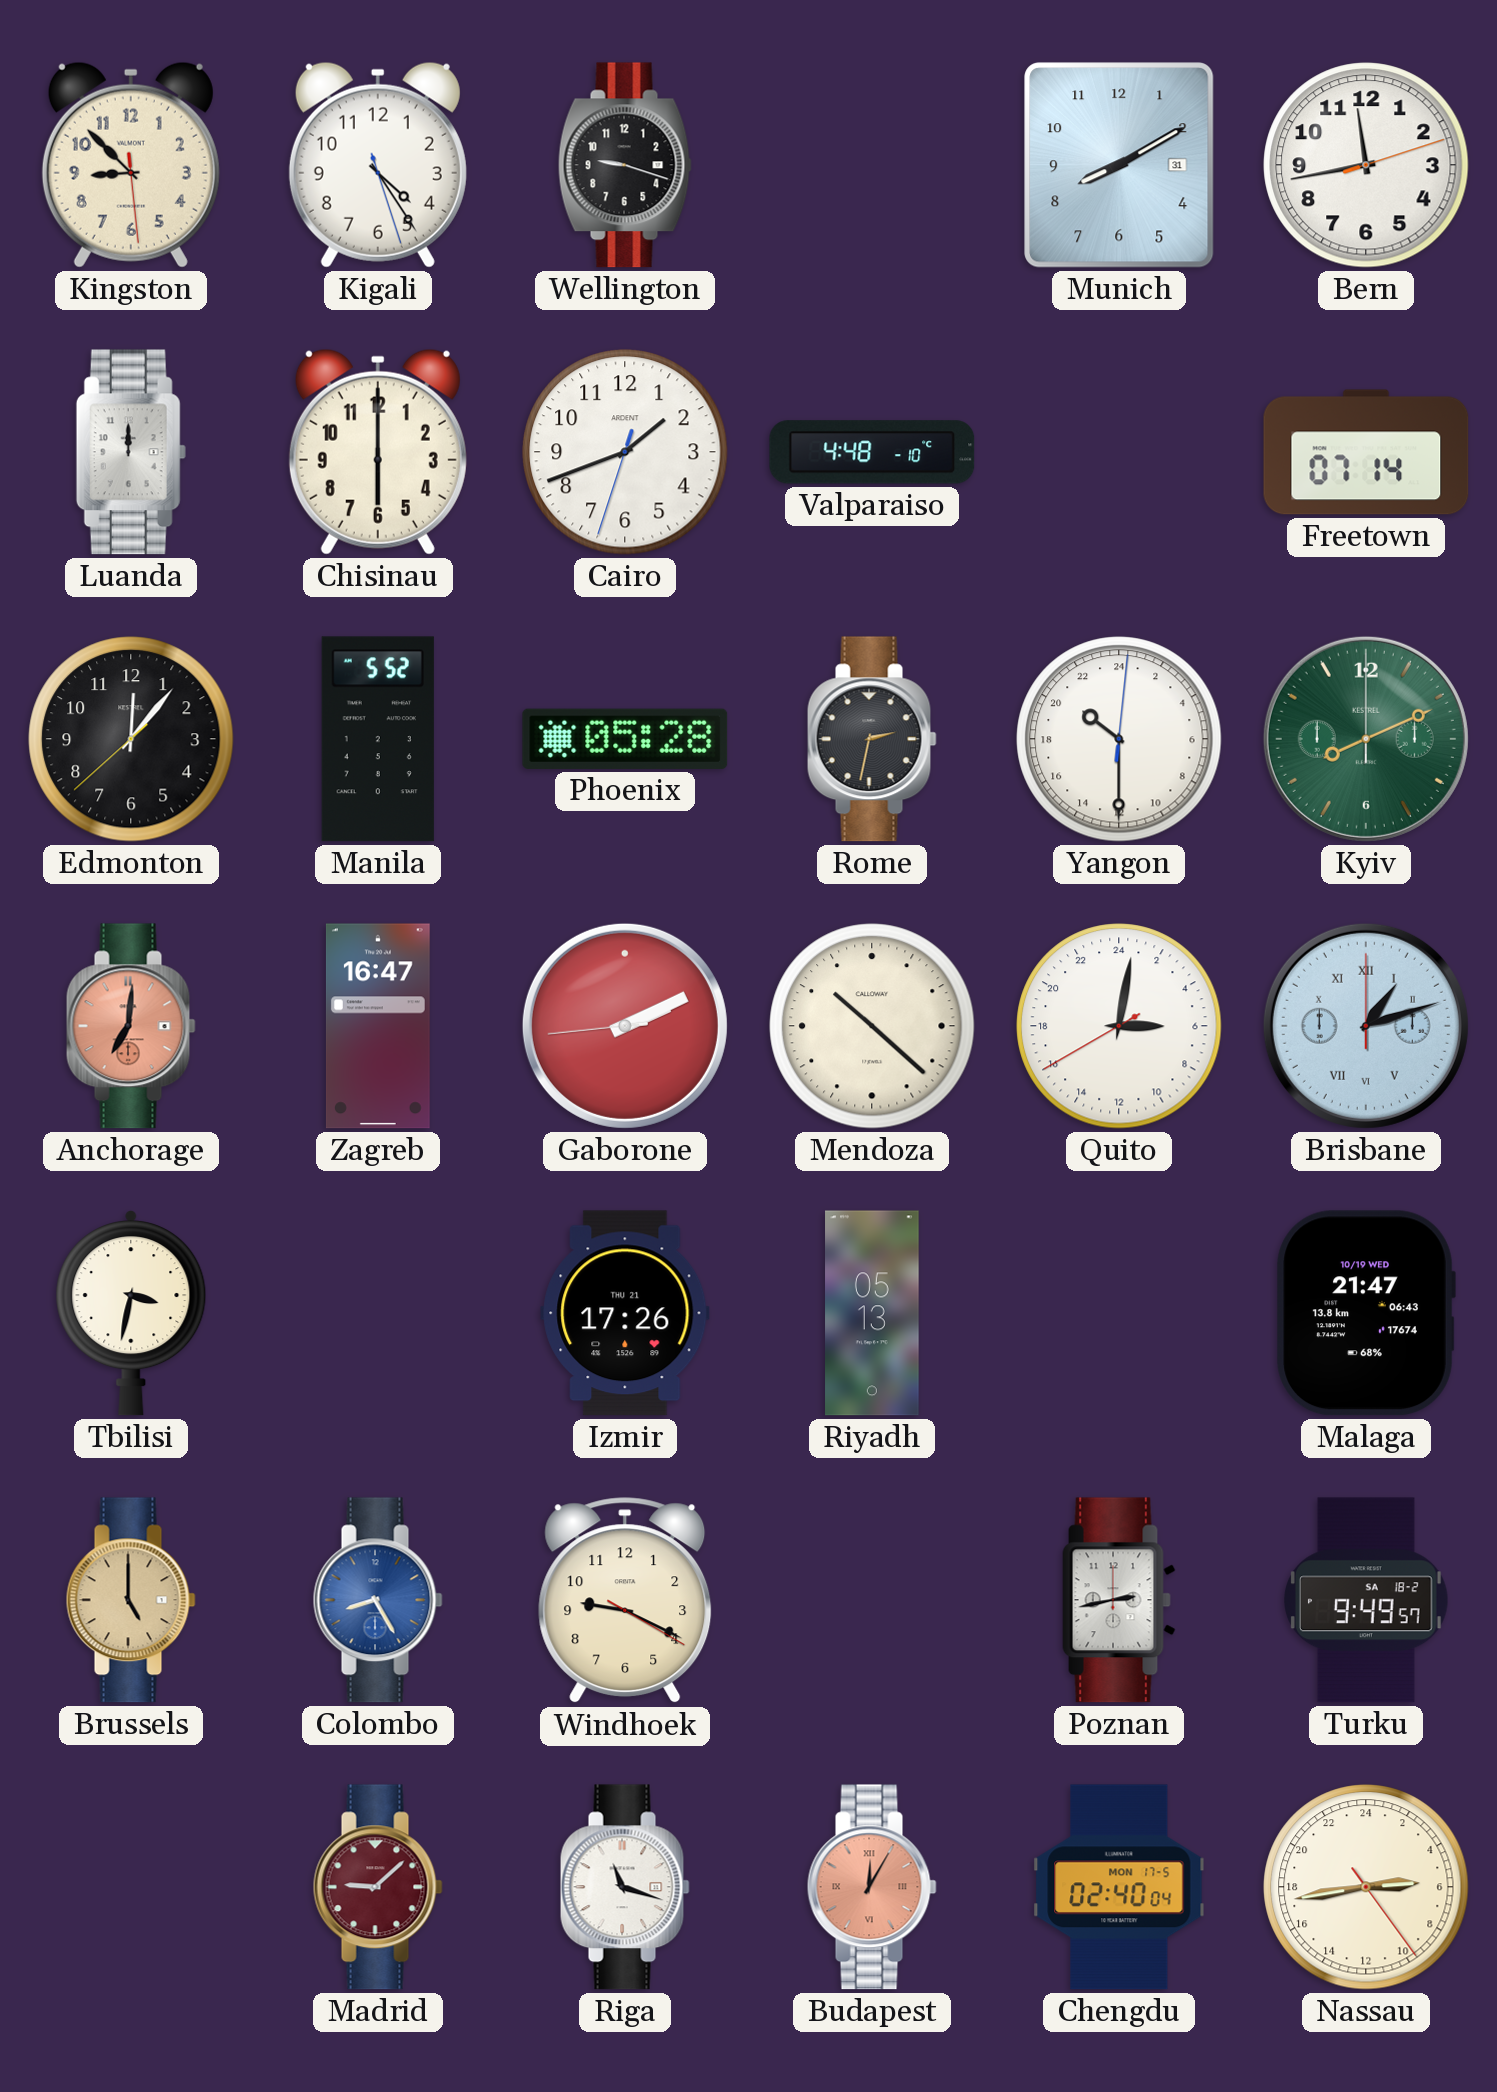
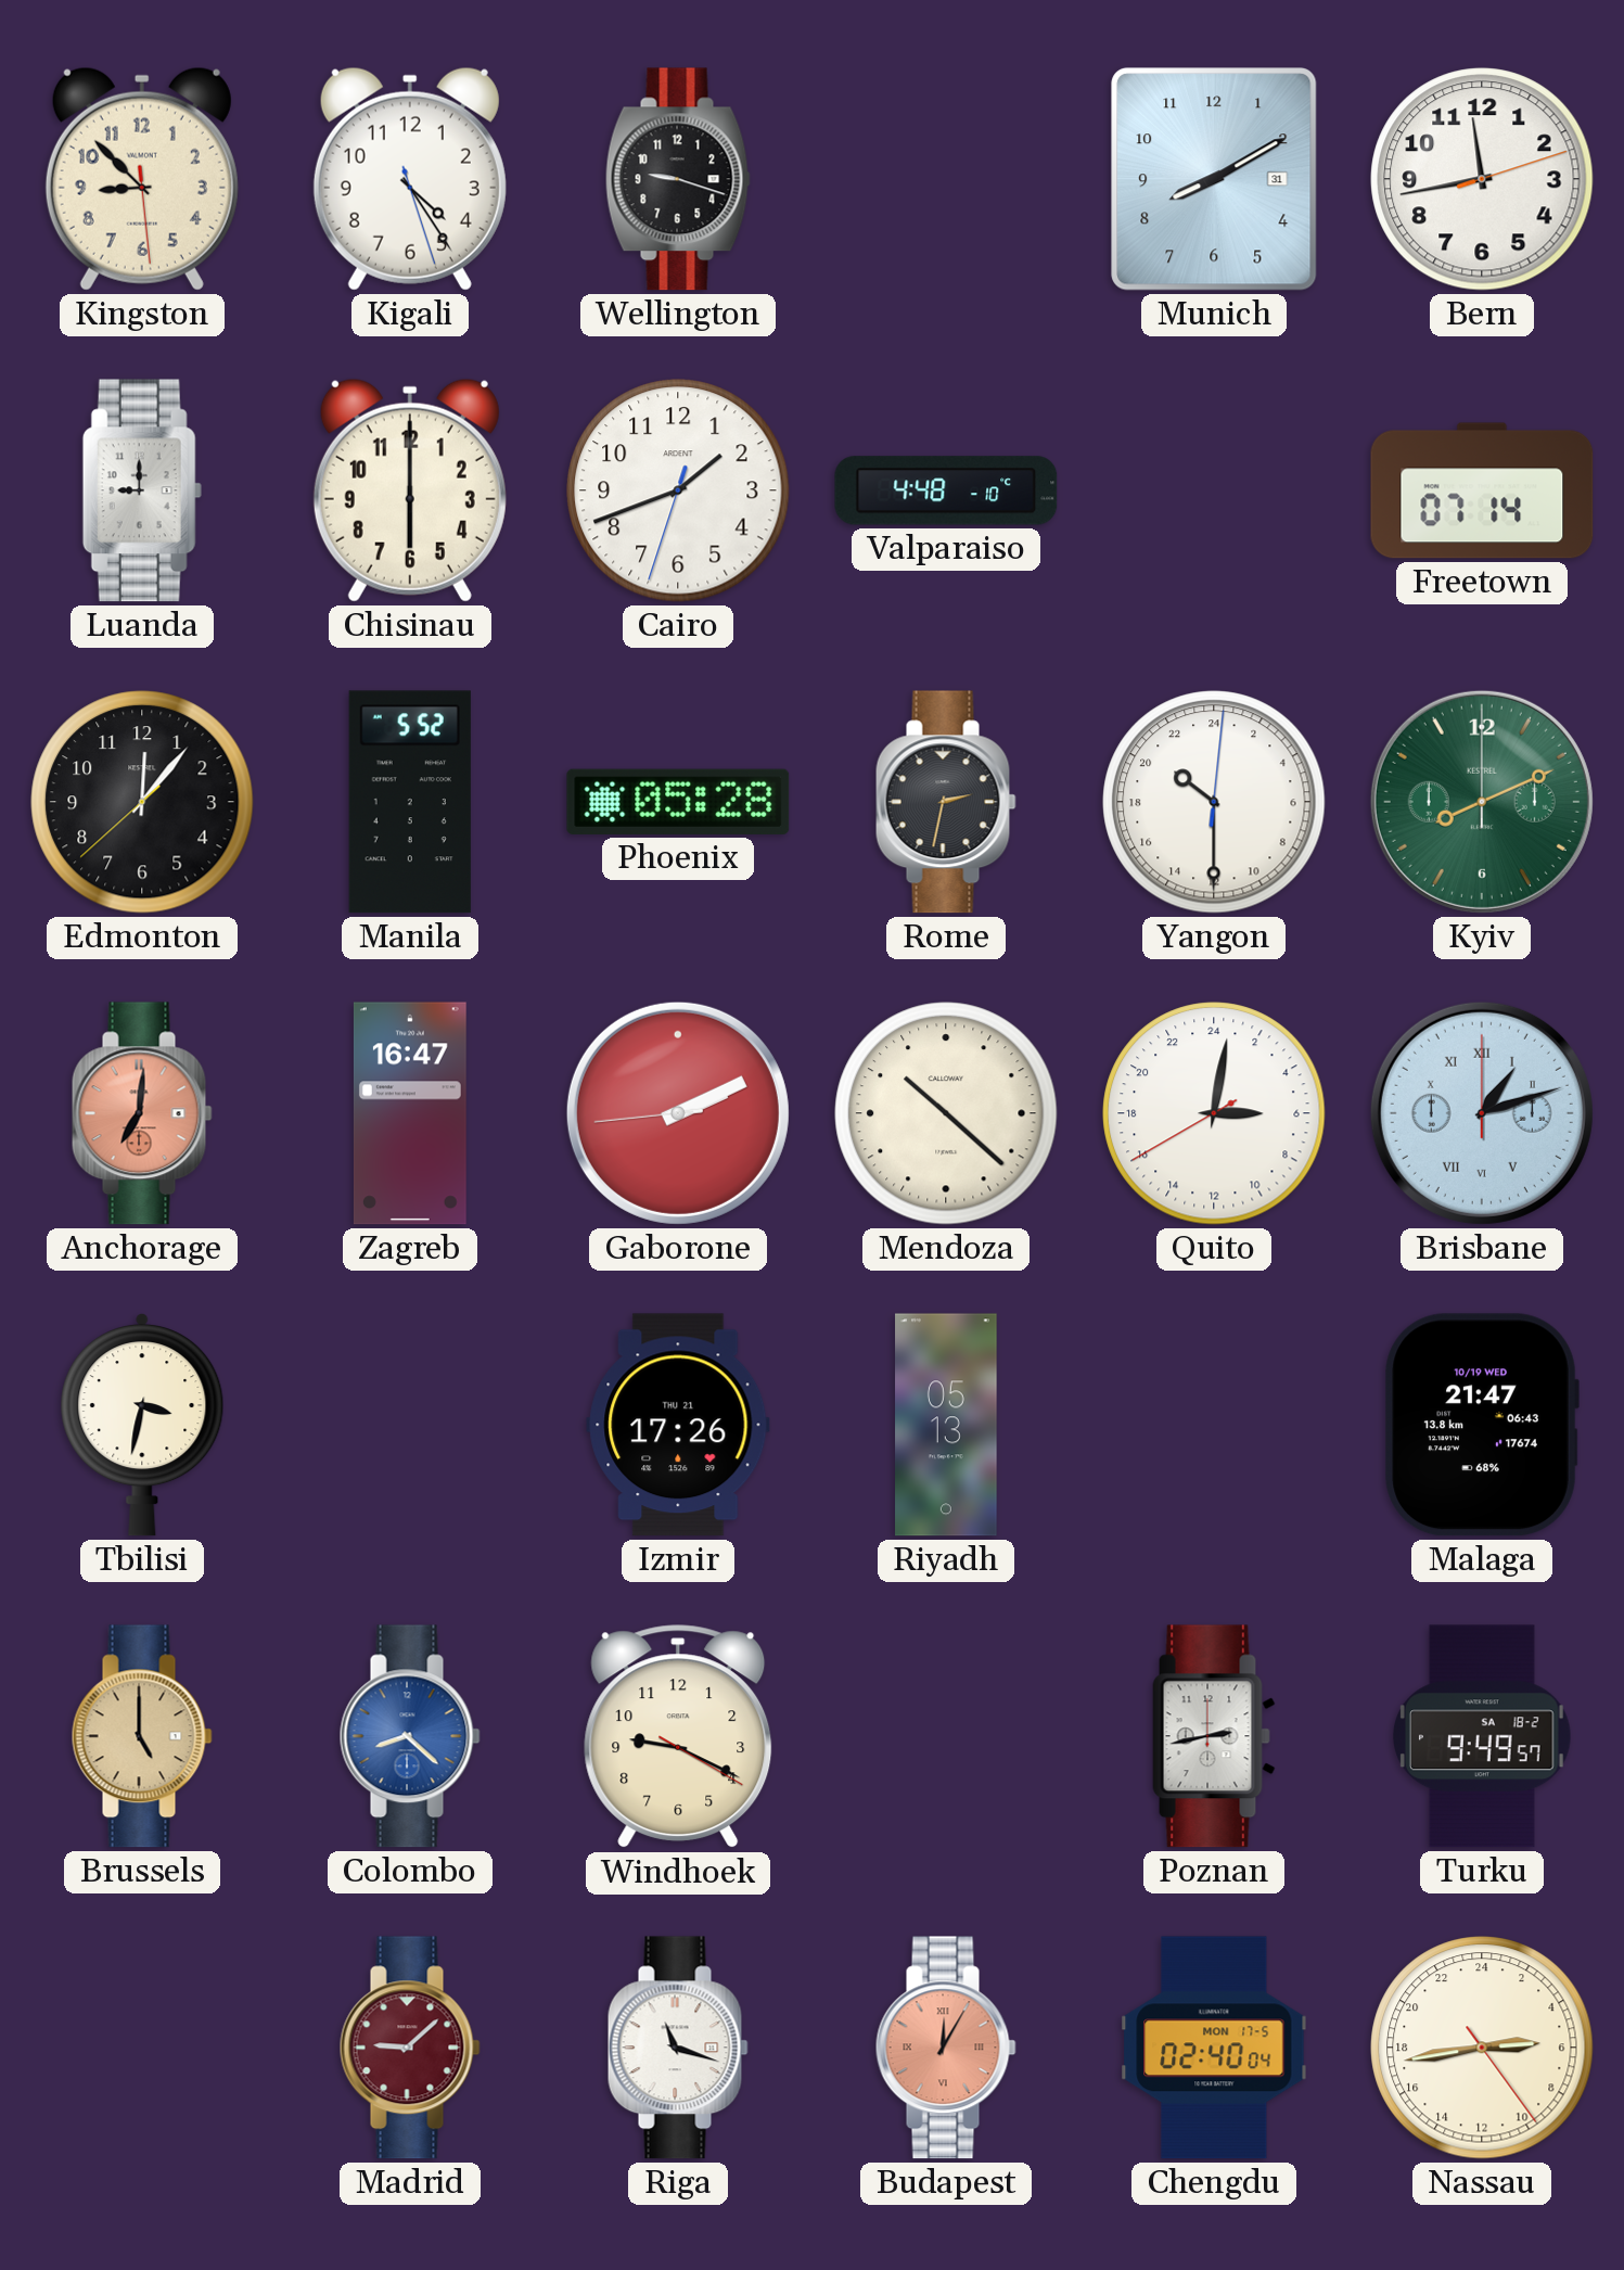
Luanda: 12:00 -> 9:00
Colombo: 8:25 -> 8:22
